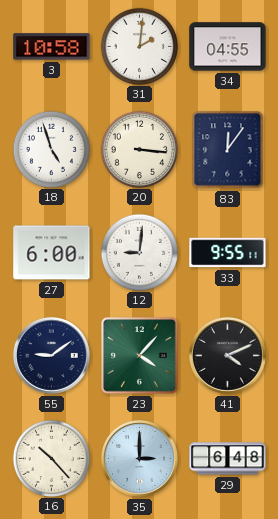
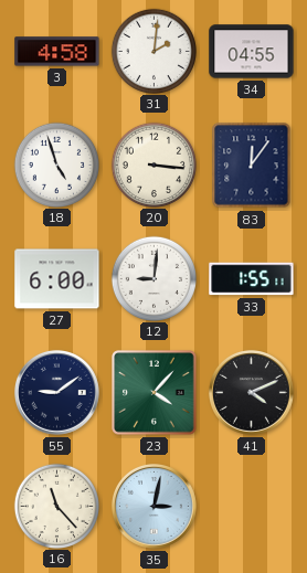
3: 10:58 -> 4:58
33: 9:55 -> 1:55
16: 10:23 -> 11:23
35: 3:00 -> 3:02
29: 6:48 -> none
